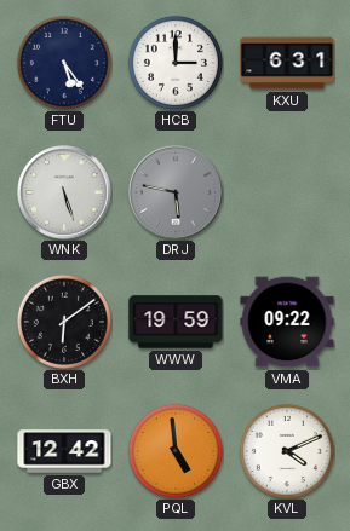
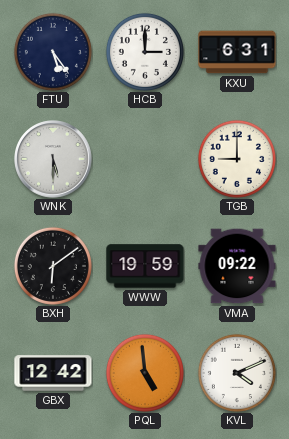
WNK: 5:27 -> 5:30
DRJ: 5:47 -> none
TGB: none -> 9:00
